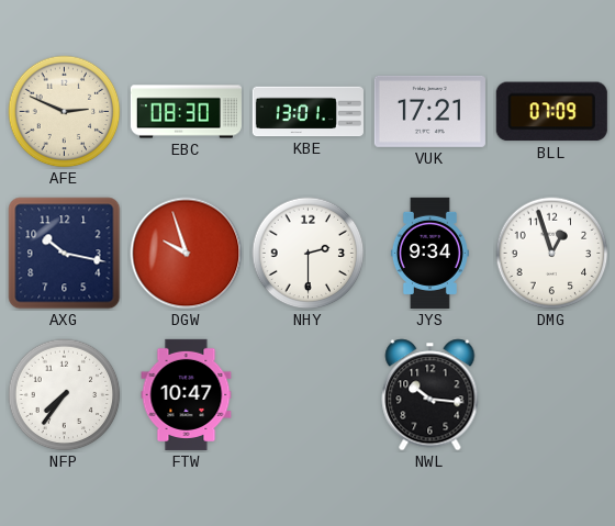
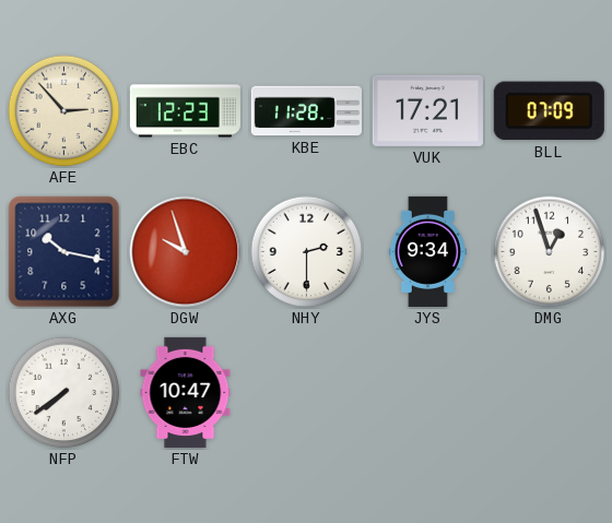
AFE: 2:49 -> 2:53
EBC: 08:30 -> 12:23
KBE: 13:01 -> 11:28
NFP: 7:36 -> 7:39
NWL: 10:16 -> none
